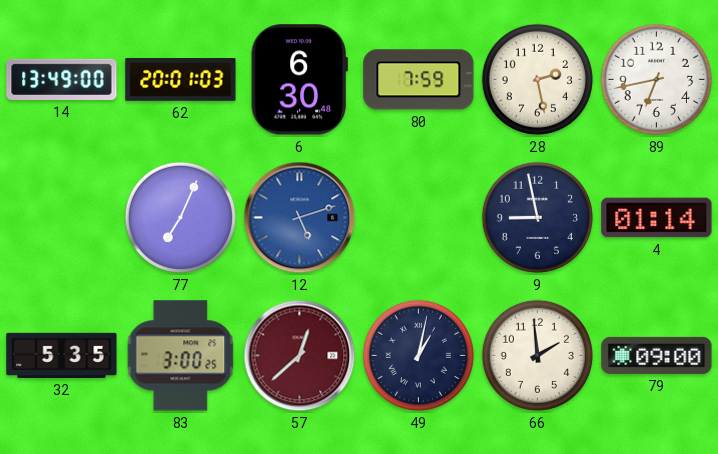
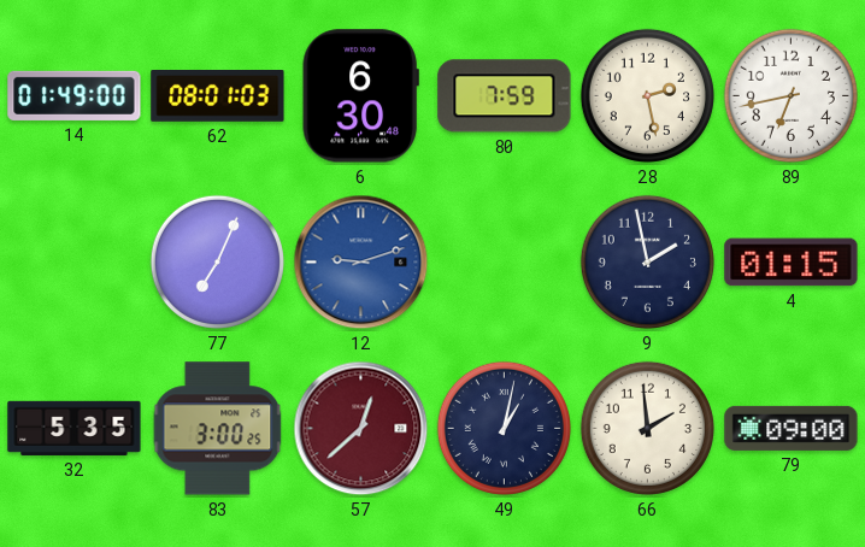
14: 13:49 -> 01:49
62: 20:01 -> 08:01
12: 5:12 -> 9:12
9: 8:58 -> 1:58
4: 01:14 -> 01:15
